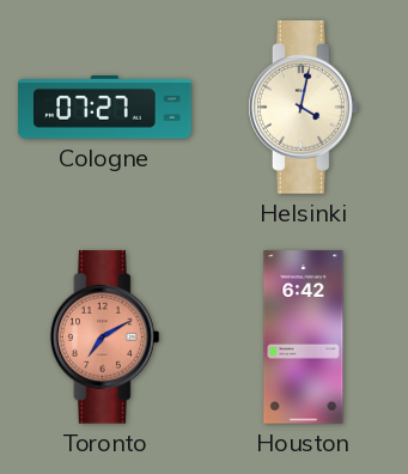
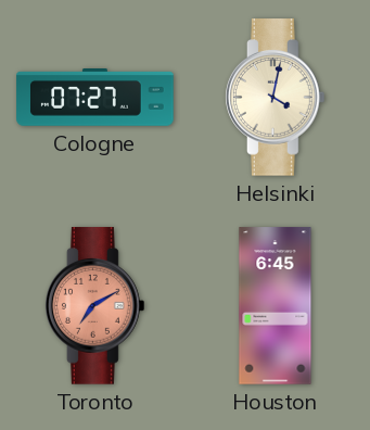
Houston: 6:42 -> 6:45
